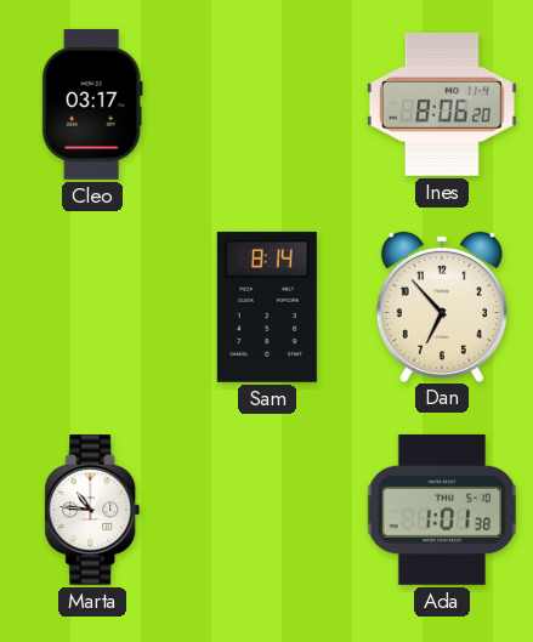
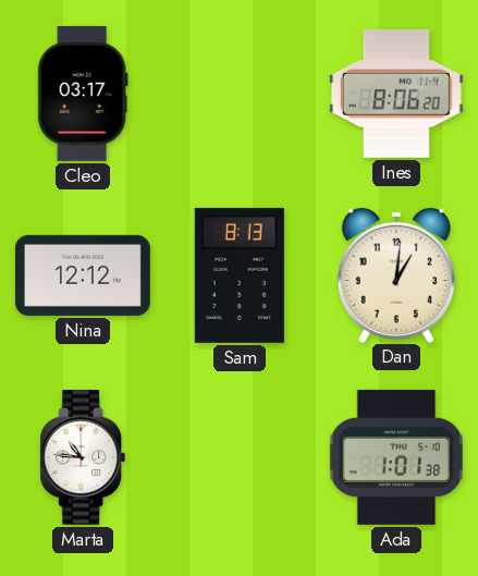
Nina: none -> 12:12
Sam: 8:14 -> 8:13
Dan: 6:53 -> 1:01
